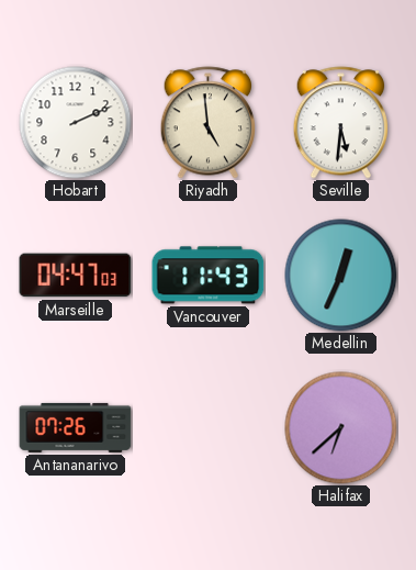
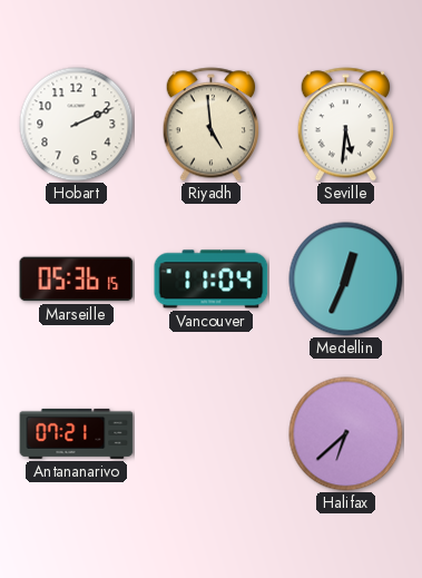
Marseille: 04:47 -> 05:36
Vancouver: 11:43 -> 11:04
Antananarivo: 07:26 -> 07:21
